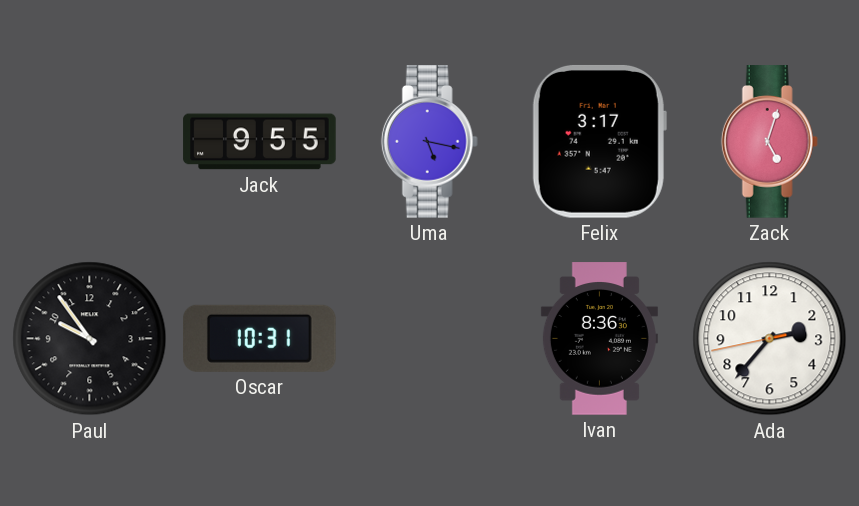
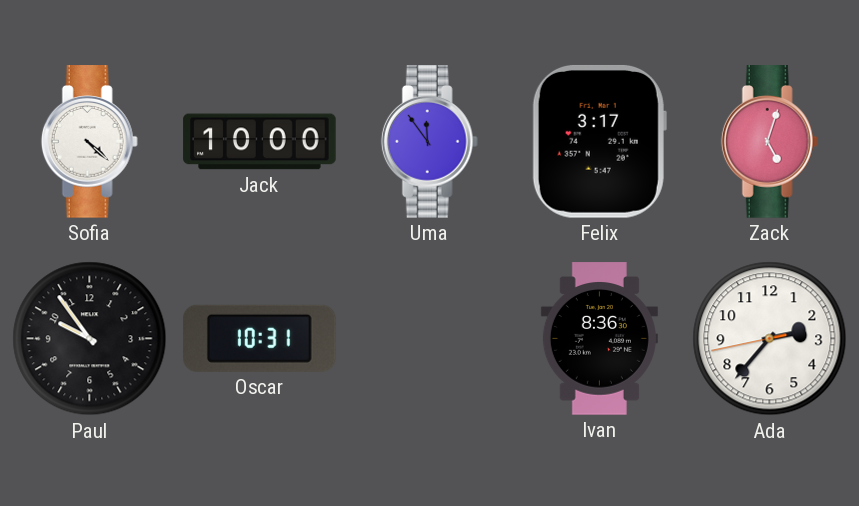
Sofia: none -> 4:22
Jack: 9:55 -> 10:00
Uma: 5:17 -> 11:54
